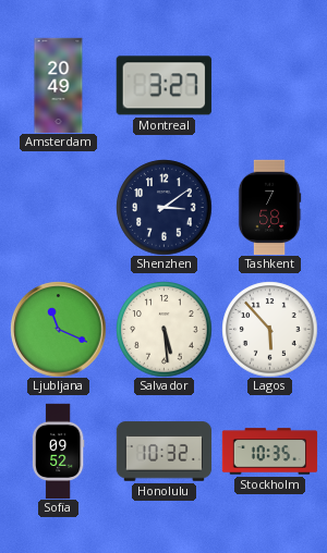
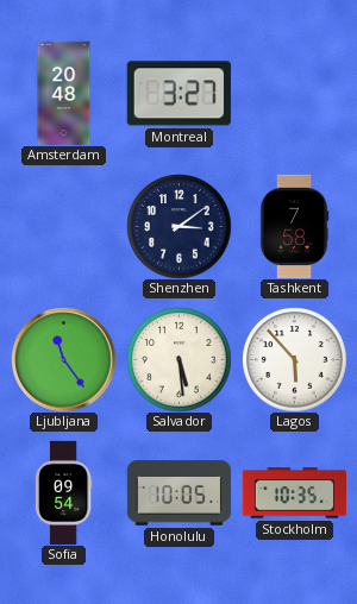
Amsterdam: 20:49 -> 20:48
Ljubljana: 11:19 -> 11:24
Sofia: 09:52 -> 09:54
Honolulu: 10:32 -> 10:05
